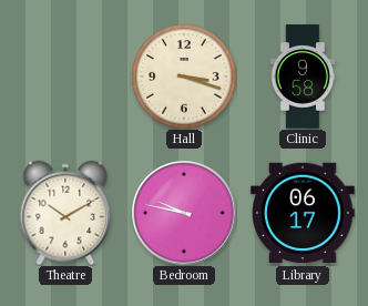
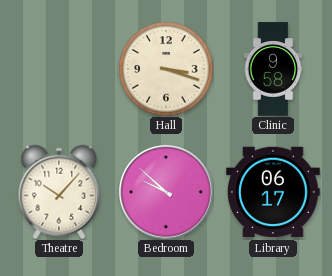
Theatre: 10:10 -> 10:07
Bedroom: 9:47 -> 9:52
